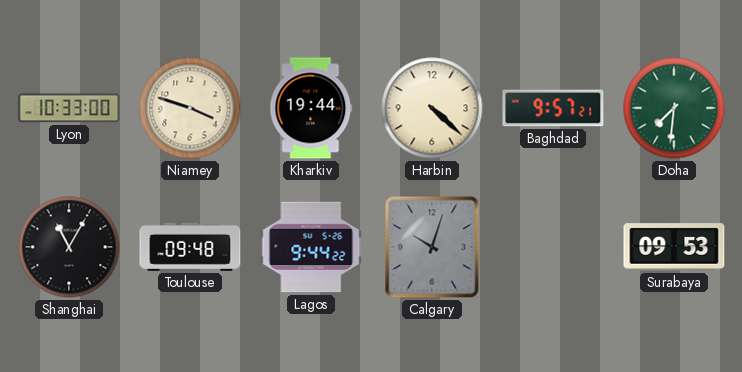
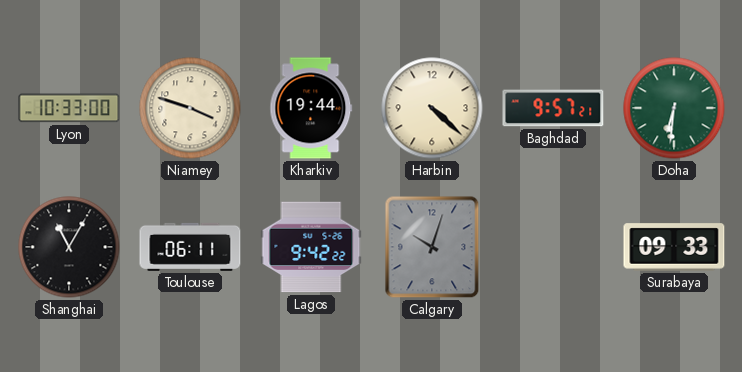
Doha: 7:31 -> 6:31
Toulouse: 09:48 -> 06:11
Lagos: 9:44 -> 9:42
Surabaya: 09:53 -> 09:33
